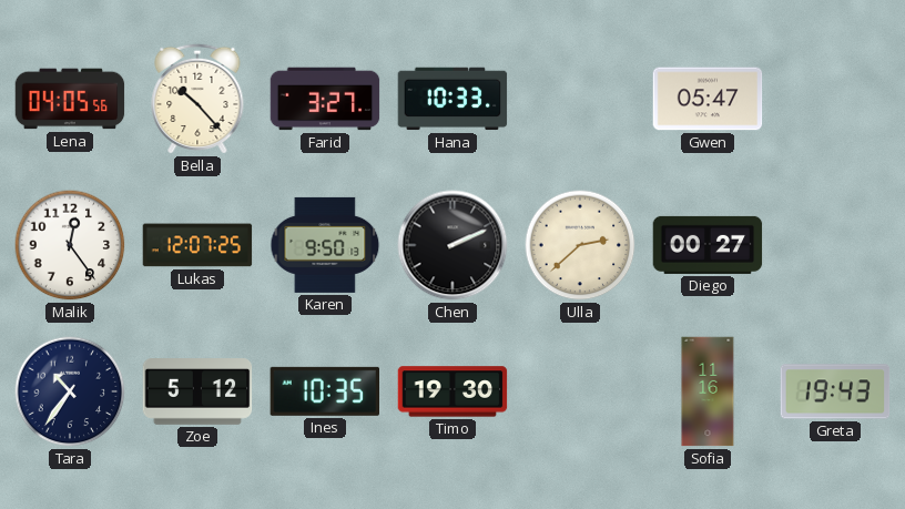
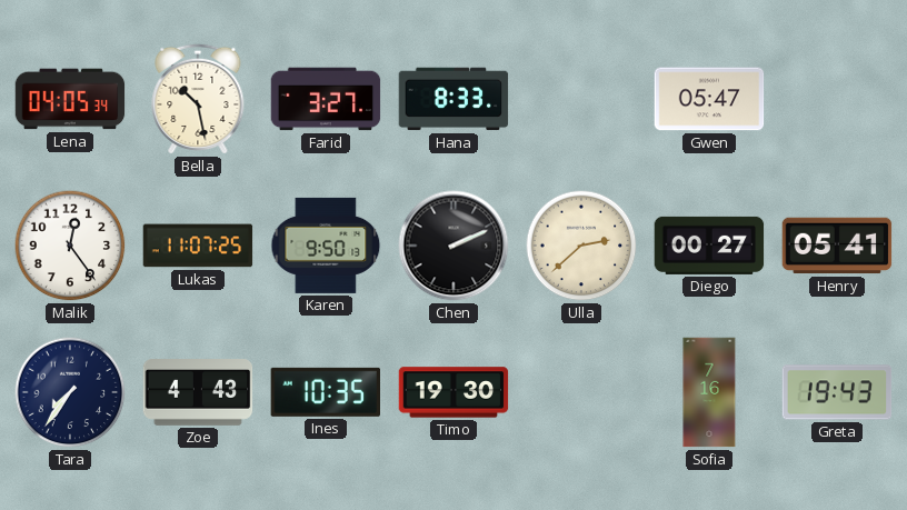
Lena: 04:05:56 -> 04:05:34
Bella: 10:23 -> 10:28
Hana: 10:33 -> 8:33
Lukas: 12:07 -> 11:07
Henry: none -> 05:41
Tara: 10:36 -> 7:36
Zoe: 5:12 -> 4:43
Sofia: 11:16 -> 7:16
